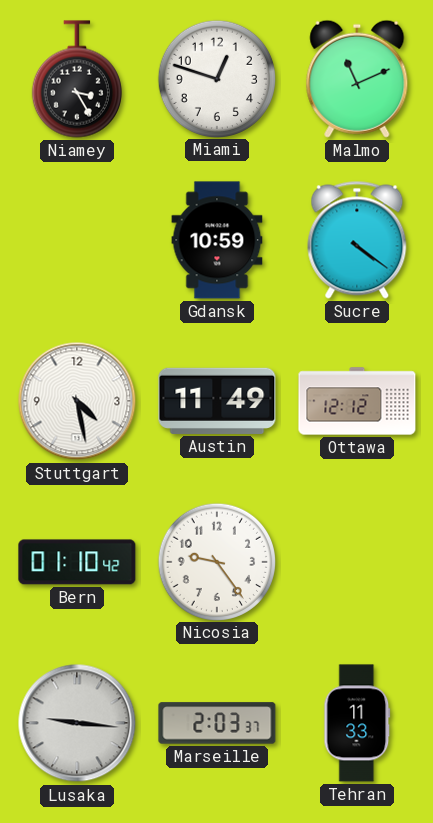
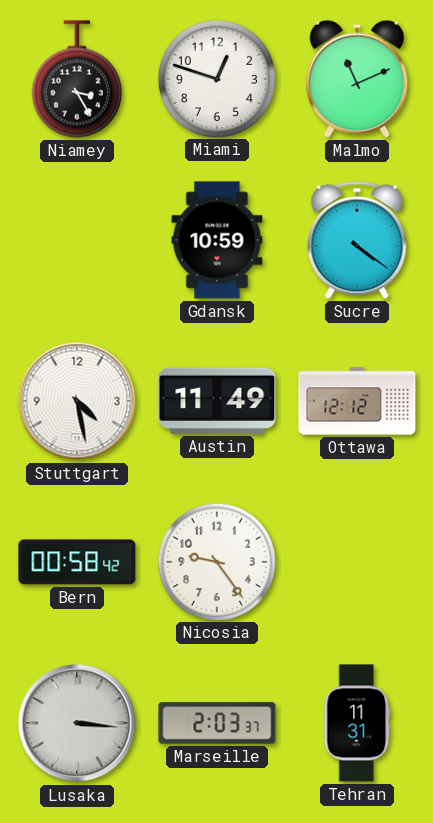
Bern: 01:10 -> 00:58
Lusaka: 9:16 -> 3:16
Tehran: 11:33 -> 11:31
